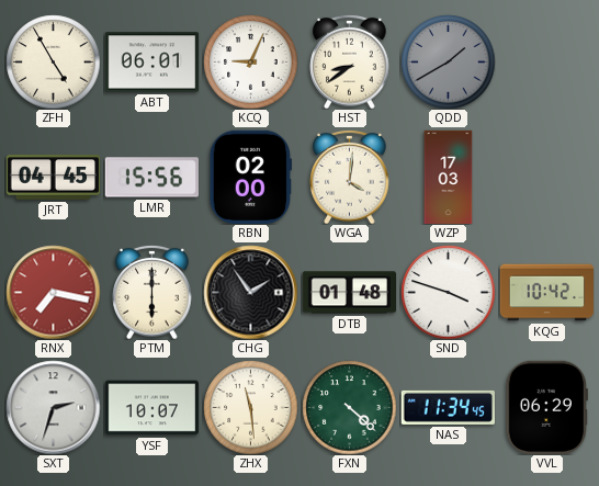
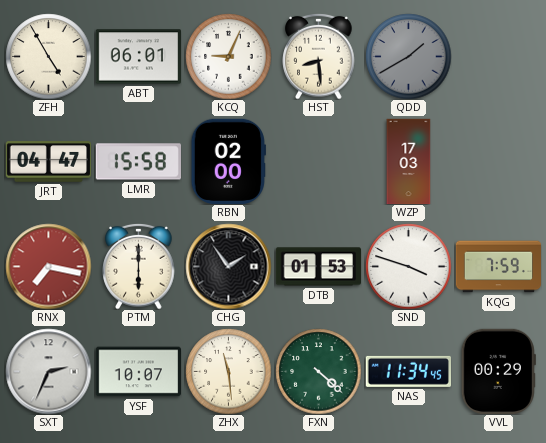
HST: 8:39 -> 8:29
JRT: 04:45 -> 04:47
LMR: 15:56 -> 15:58
WGA: 4:01 -> none
DTB: 01:48 -> 01:53
KQG: 10:42 -> 7:59
SXT: 2:33 -> 2:34
VVL: 06:29 -> 00:29
